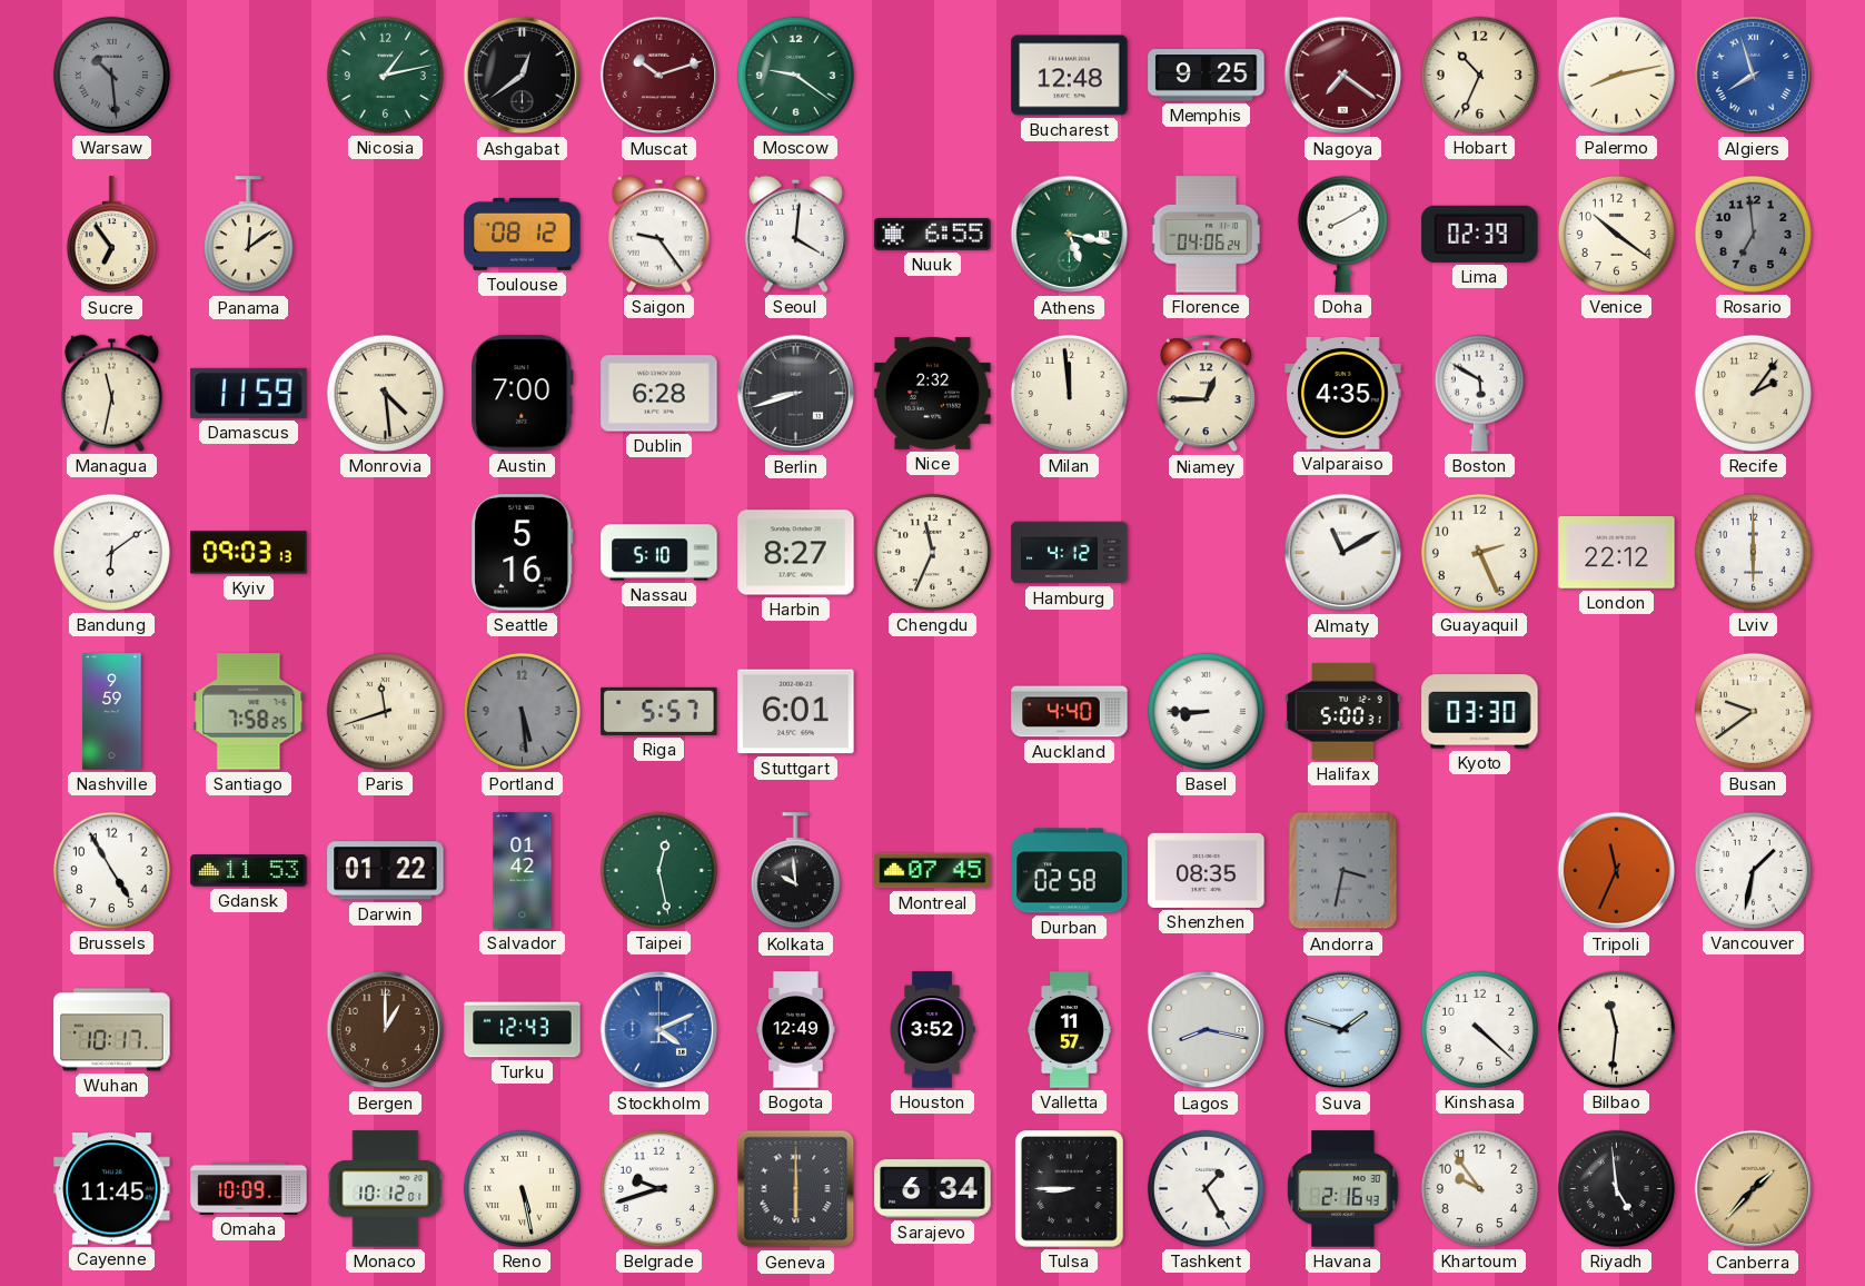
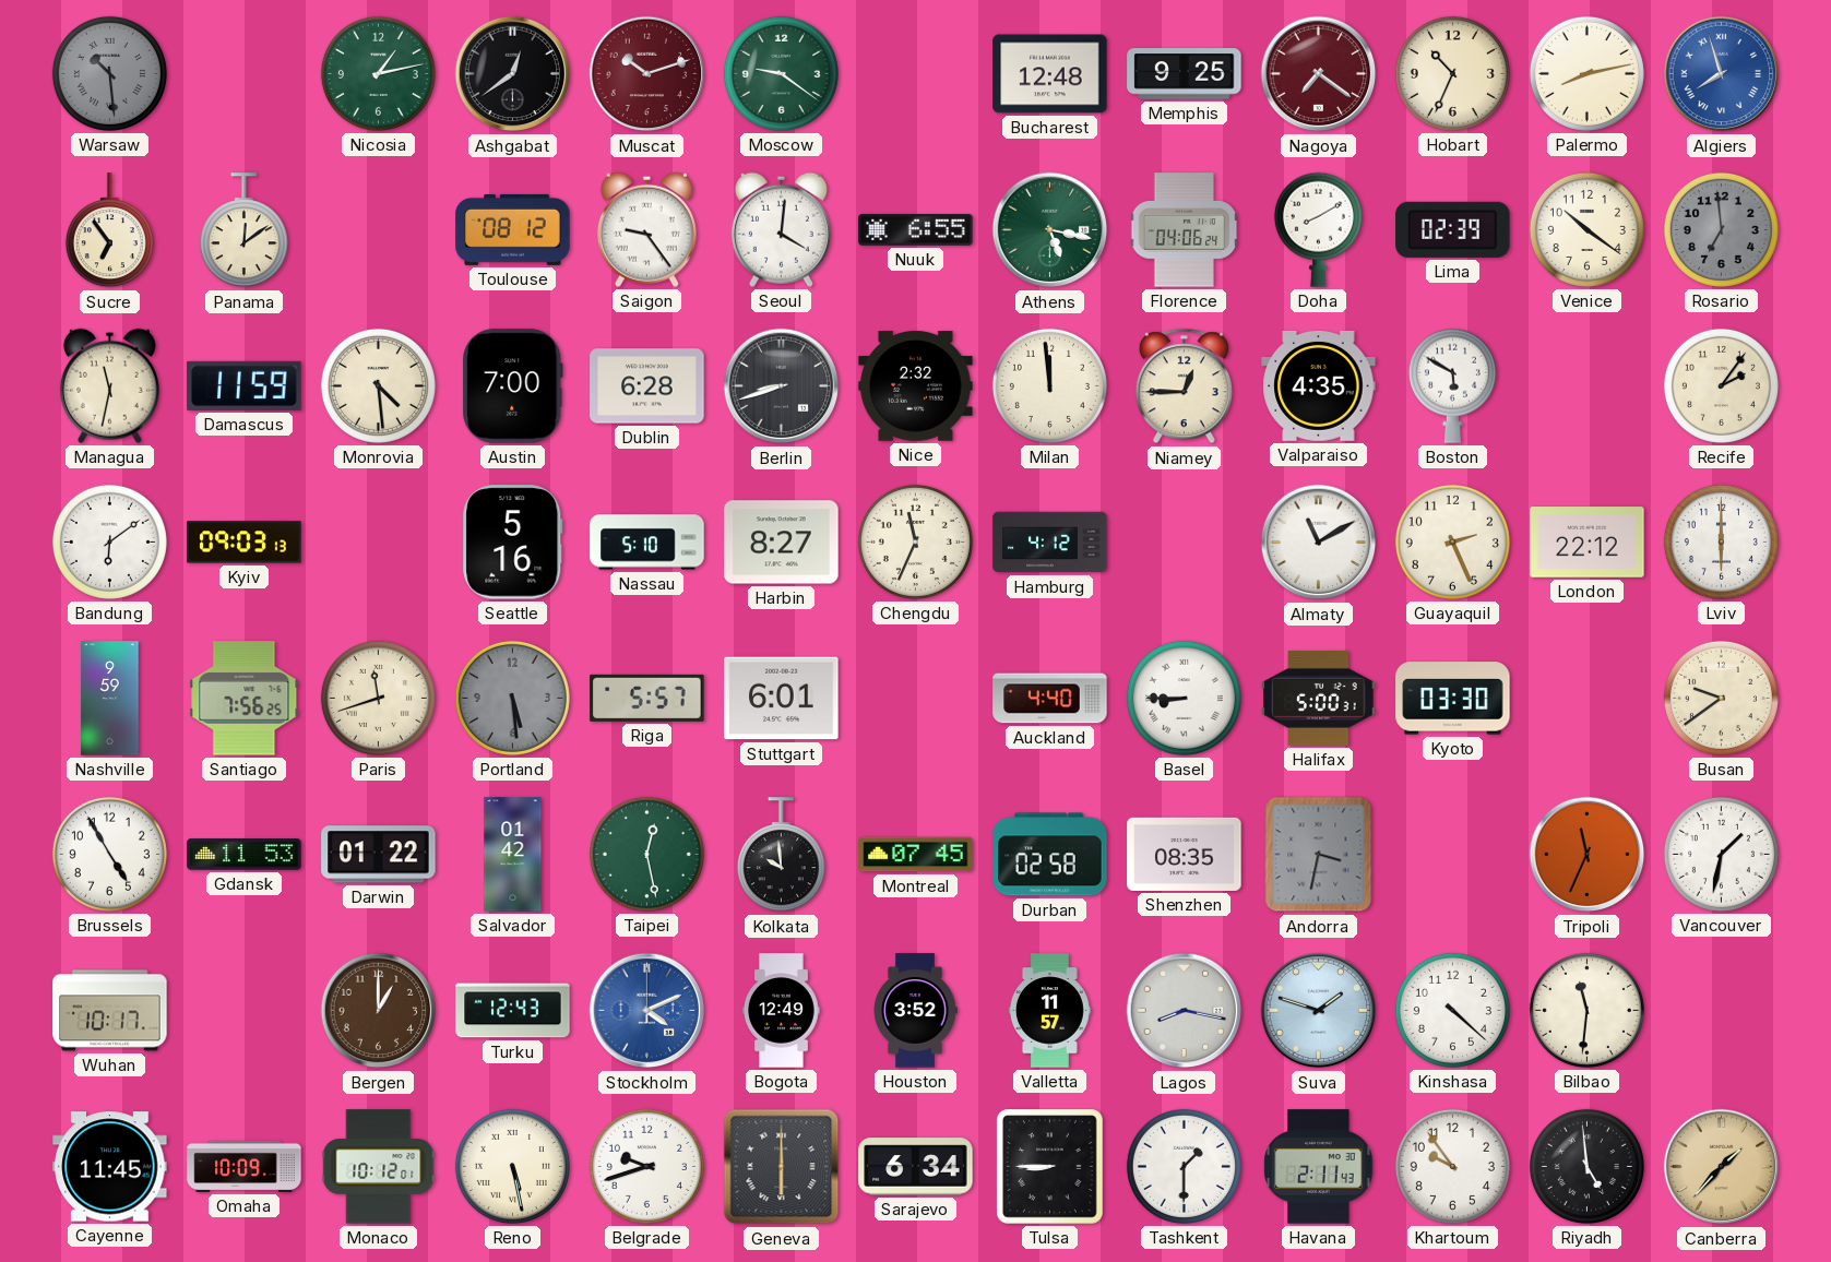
Santiago: 7:58 -> 7:56
Tashkent: 1:25 -> 1:30
Havana: 2:16 -> 2:11
